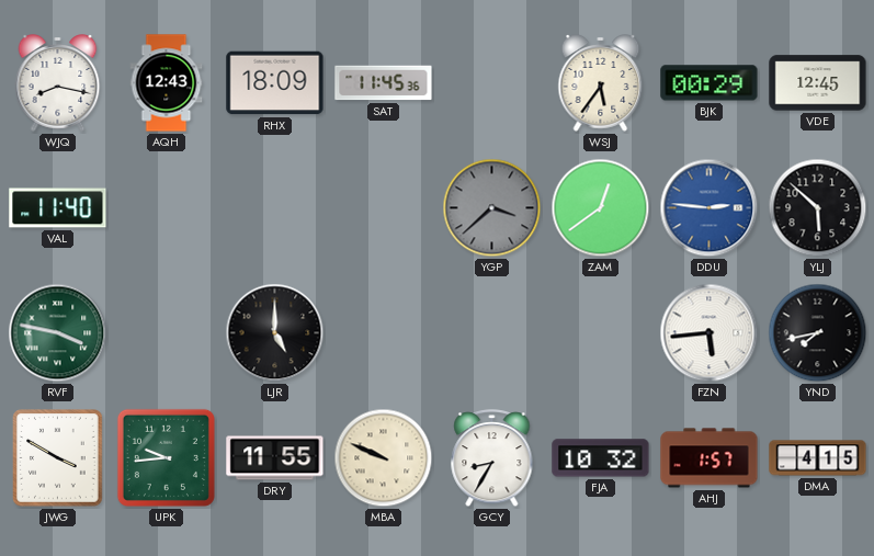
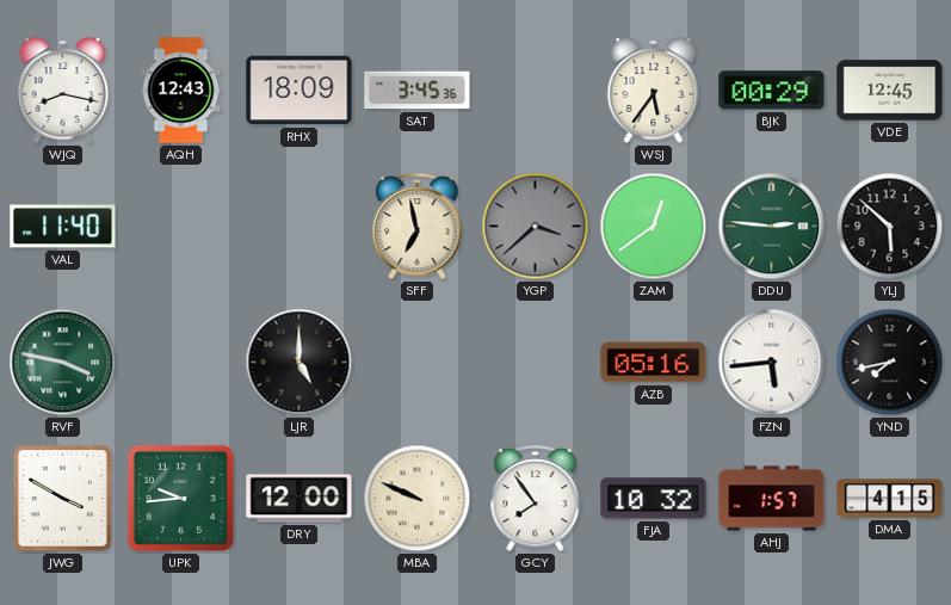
SAT: 11:45 -> 3:45
SFF: none -> 6:58
DDU dial: blue -> green
AZB: none -> 05:16
DRY: 11:55 -> 12:00
GCY: 8:35 -> 7:54
